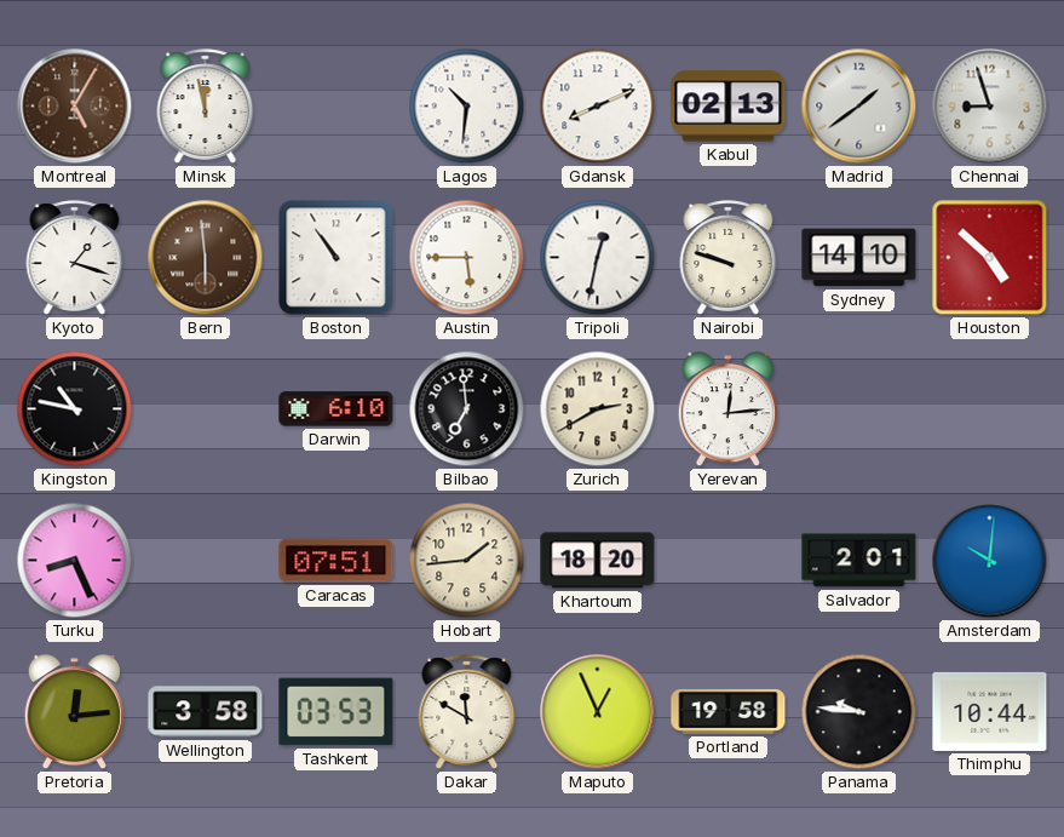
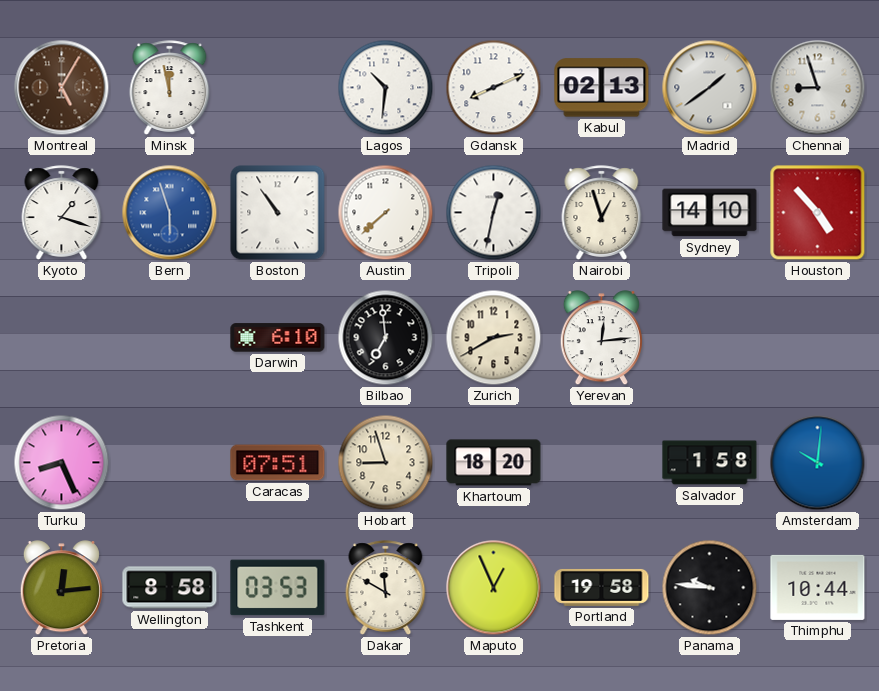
Bern: 5:59 -> 5:57
Bern dial: brown -> blue
Austin: 5:45 -> 7:38
Nairobi: 9:48 -> 12:57
Houston: 4:52 -> 4:53
Kingston: 10:47 -> none
Hobart: 1:44 -> 8:57
Salvador: 2:01 -> 1:58
Wellington: 3:58 -> 8:58
